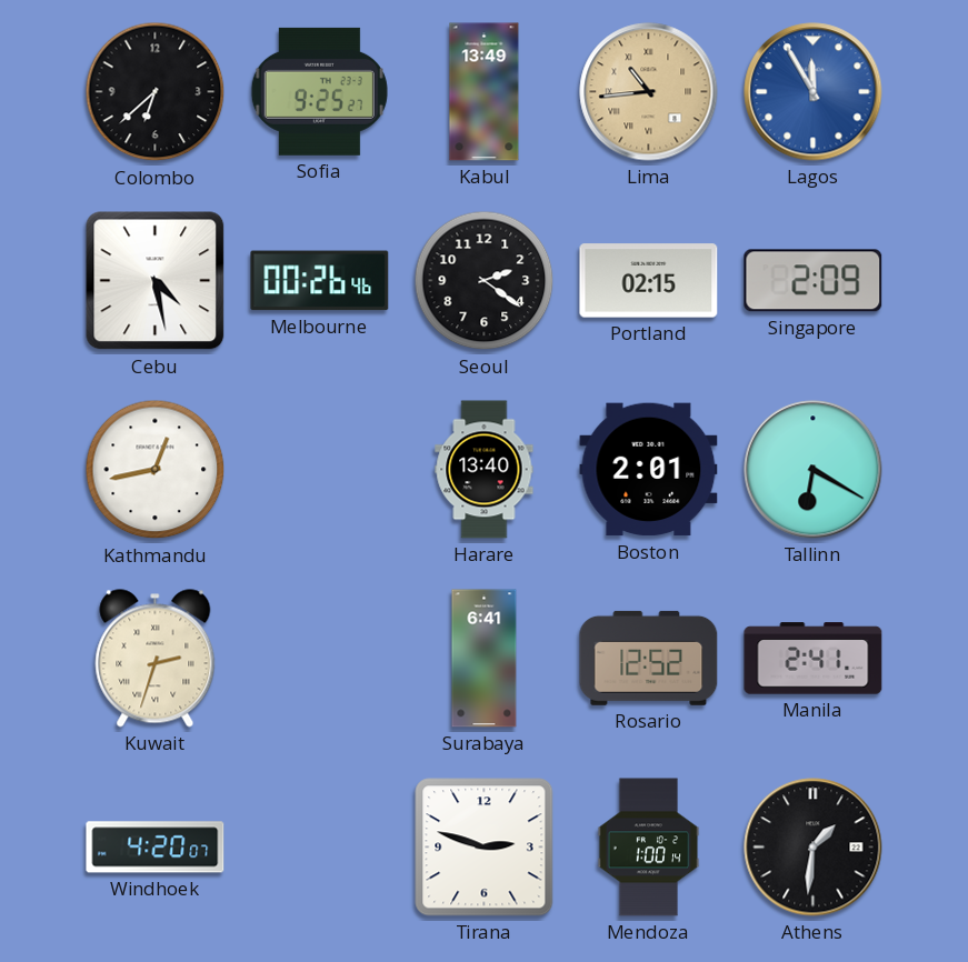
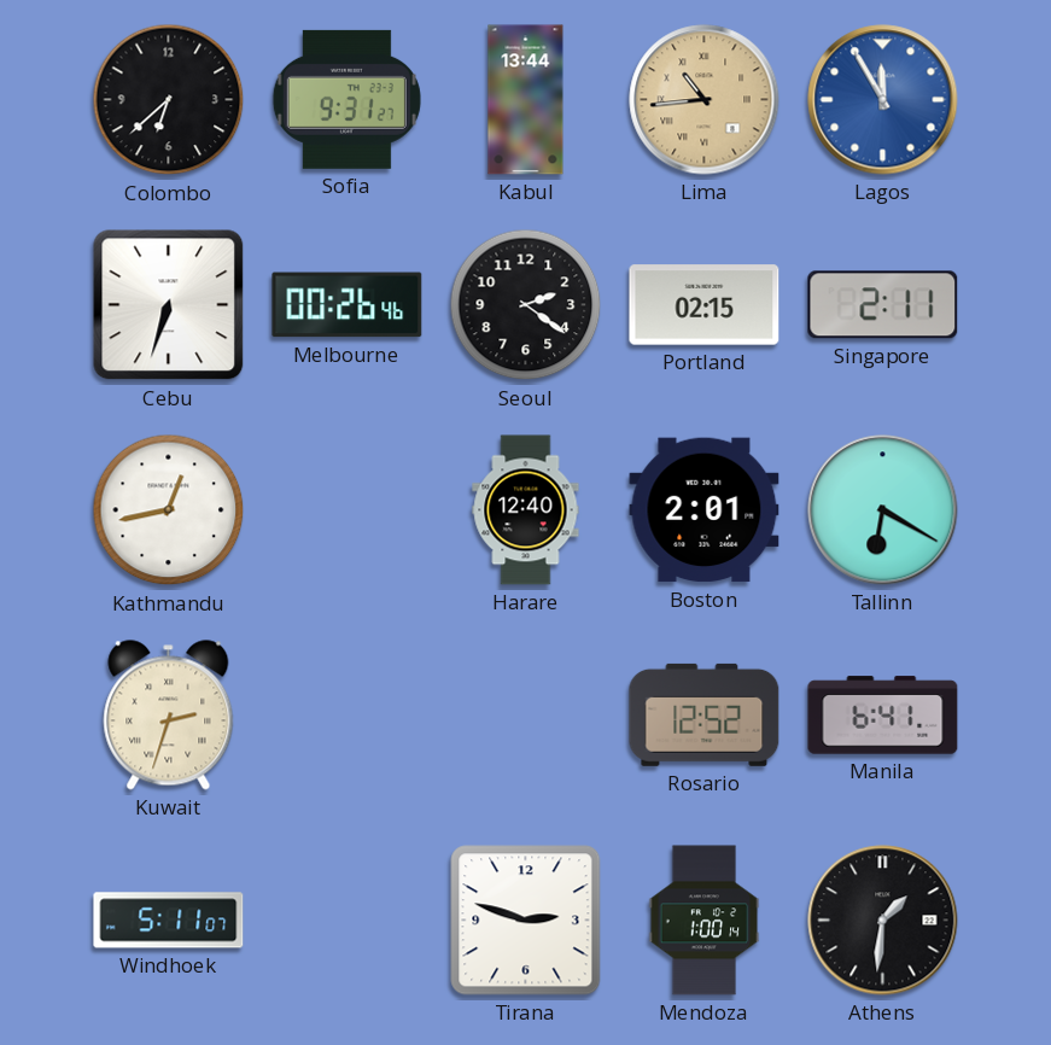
Sofia: 9:25 -> 9:31
Kabul: 13:49 -> 13:44
Cebu: 4:28 -> 6:33
Singapore: 2:09 -> 2:11
Harare: 13:40 -> 12:40
Surabaya: 6:41 -> none
Manila: 2:41 -> 6:41
Windhoek: 4:20 -> 5:11
